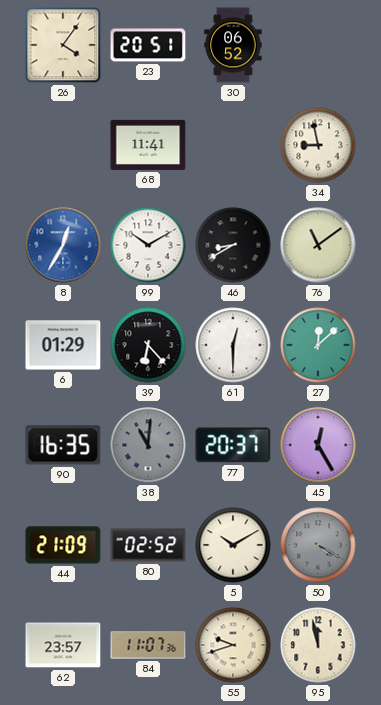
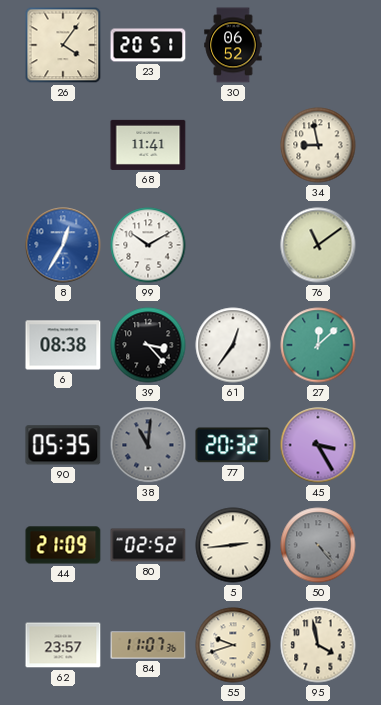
46: 8:40 -> none
6: 01:29 -> 08:38
39: 6:23 -> 3:23
61: 12:30 -> 12:36
90: 16:35 -> 05:35
77: 20:37 -> 20:32
45: 12:25 -> 3:25
5: 10:10 -> 2:44
50: 4:20 -> 4:23
95: 11:58 -> 3:58
